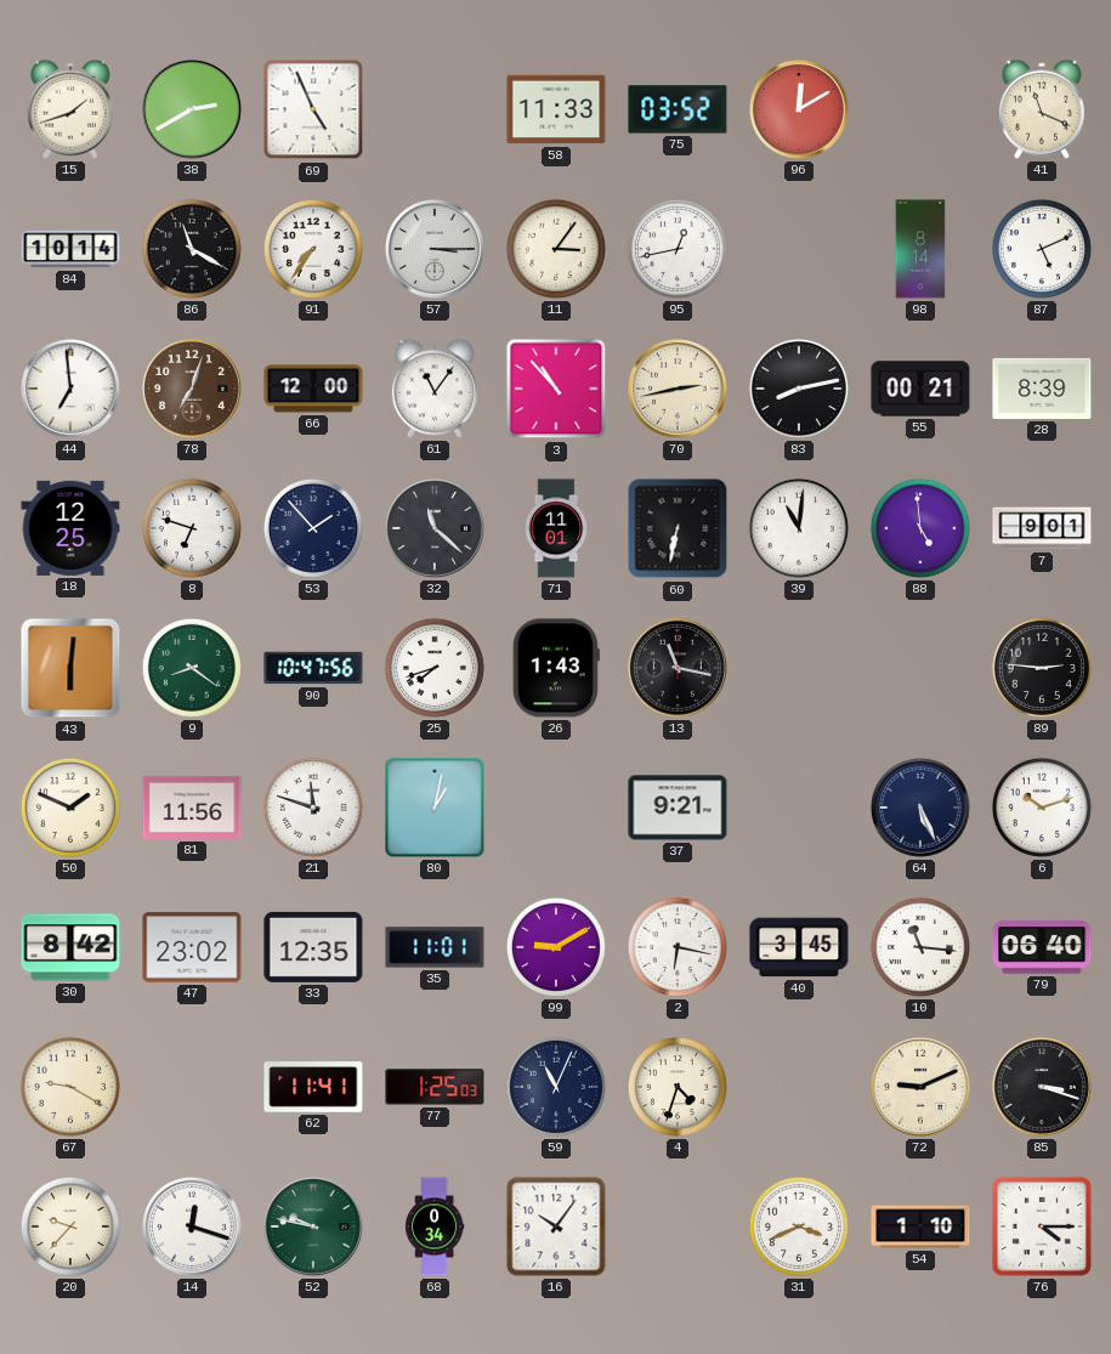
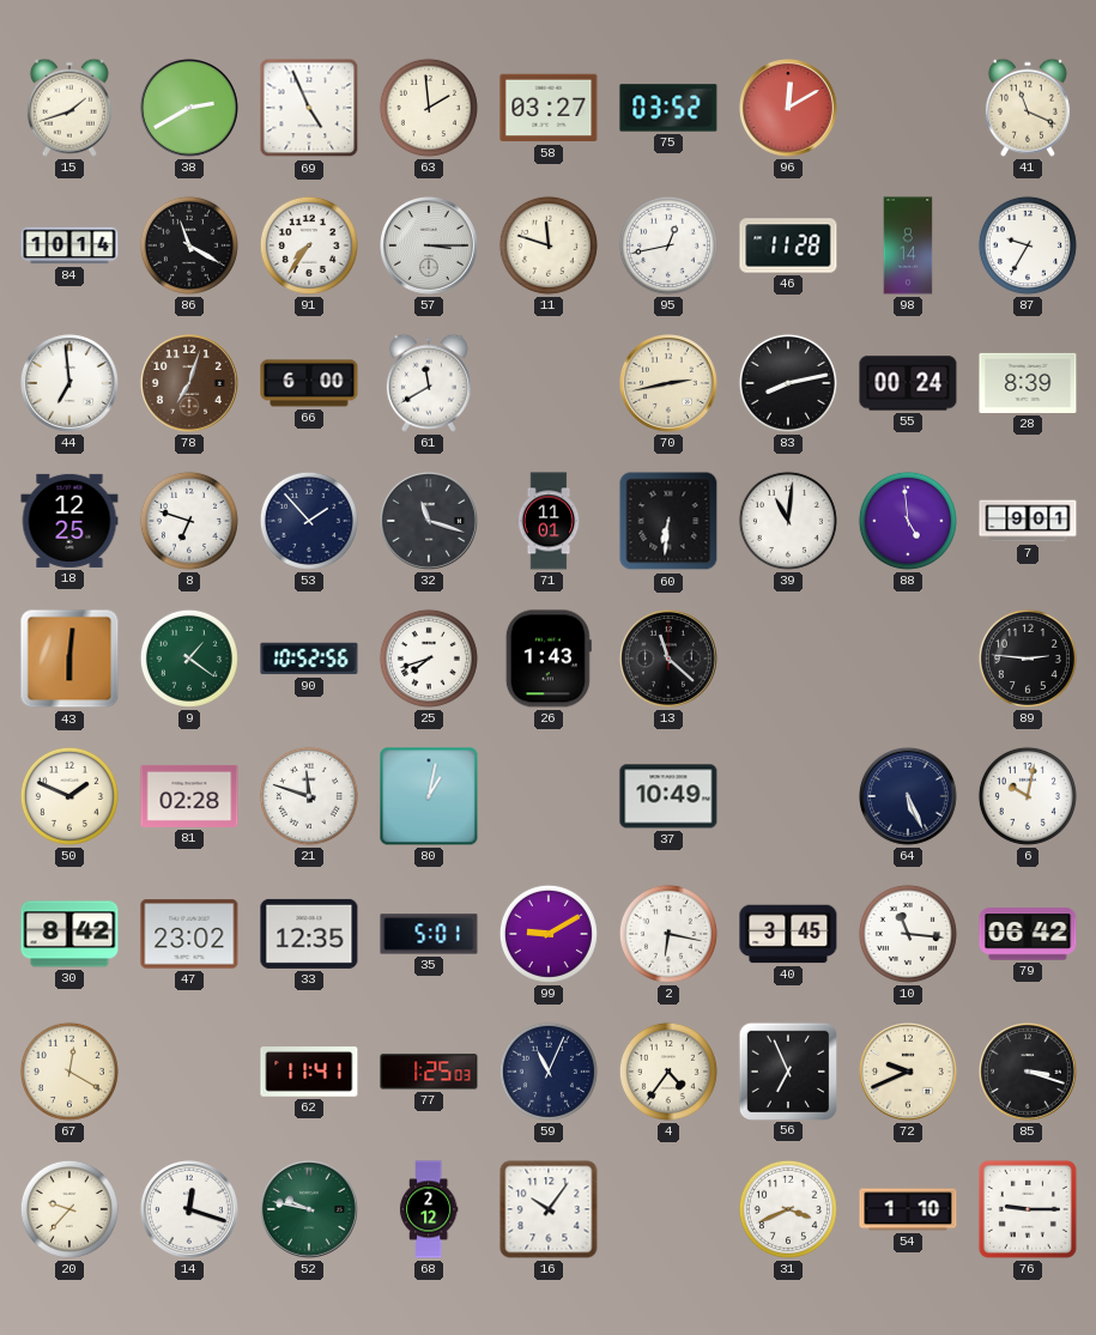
63: none -> 1:59
58: 11:33 -> 03:27
11: 3:06 -> 11:48
46: none -> 11:28
87: 5:11 -> 9:35
66: 12:00 -> 6:00
61: 11:06 -> 11:40
3: 10:53 -> none
55: 00:21 -> 00:24
32: 11:22 -> 11:18
60: 6:32 -> 6:31
9: 8:21 -> 1:21
90: 10:47 -> 10:52
13: 11:17 -> 11:22
81: 11:56 -> 02:28
37: 9:21 -> 10:49
6: 10:12 -> 10:02
35: 11:01 -> 5:01
79: 06:40 -> 06:42
67: 9:20 -> 12:20
4: 4:33 -> 4:36
56: none -> 6:56
72: 9:11 -> 9:41
68: 0:34 -> 2:12
76: 4:15 -> 9:15
